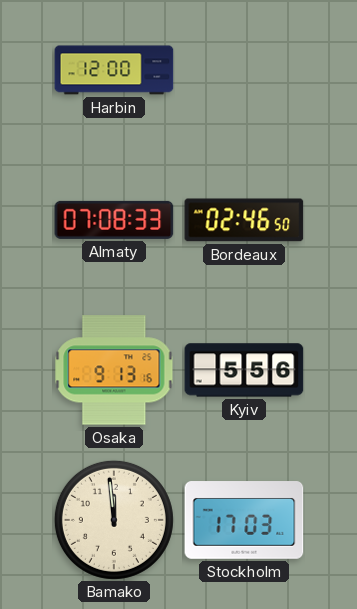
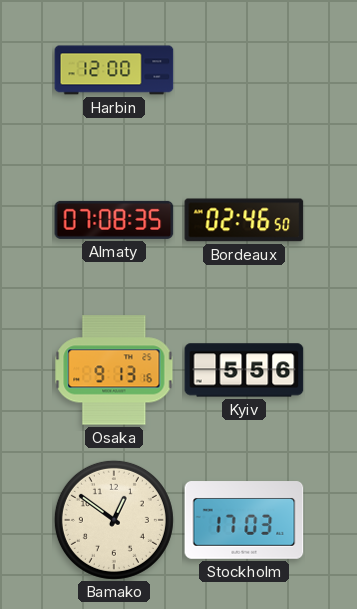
Almaty: 07:08:33 -> 07:08:35
Bamako: 11:59 -> 12:51
